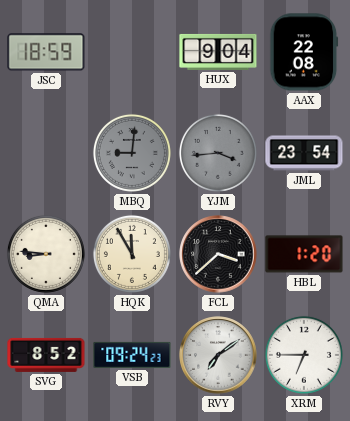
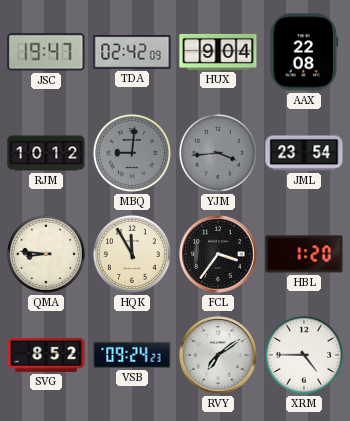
JSC: 18:59 -> 19:47
TDA: none -> 02:42
RJM: none -> 10:12
FCL: 3:38 -> 3:36
XRM: 6:45 -> 4:45
